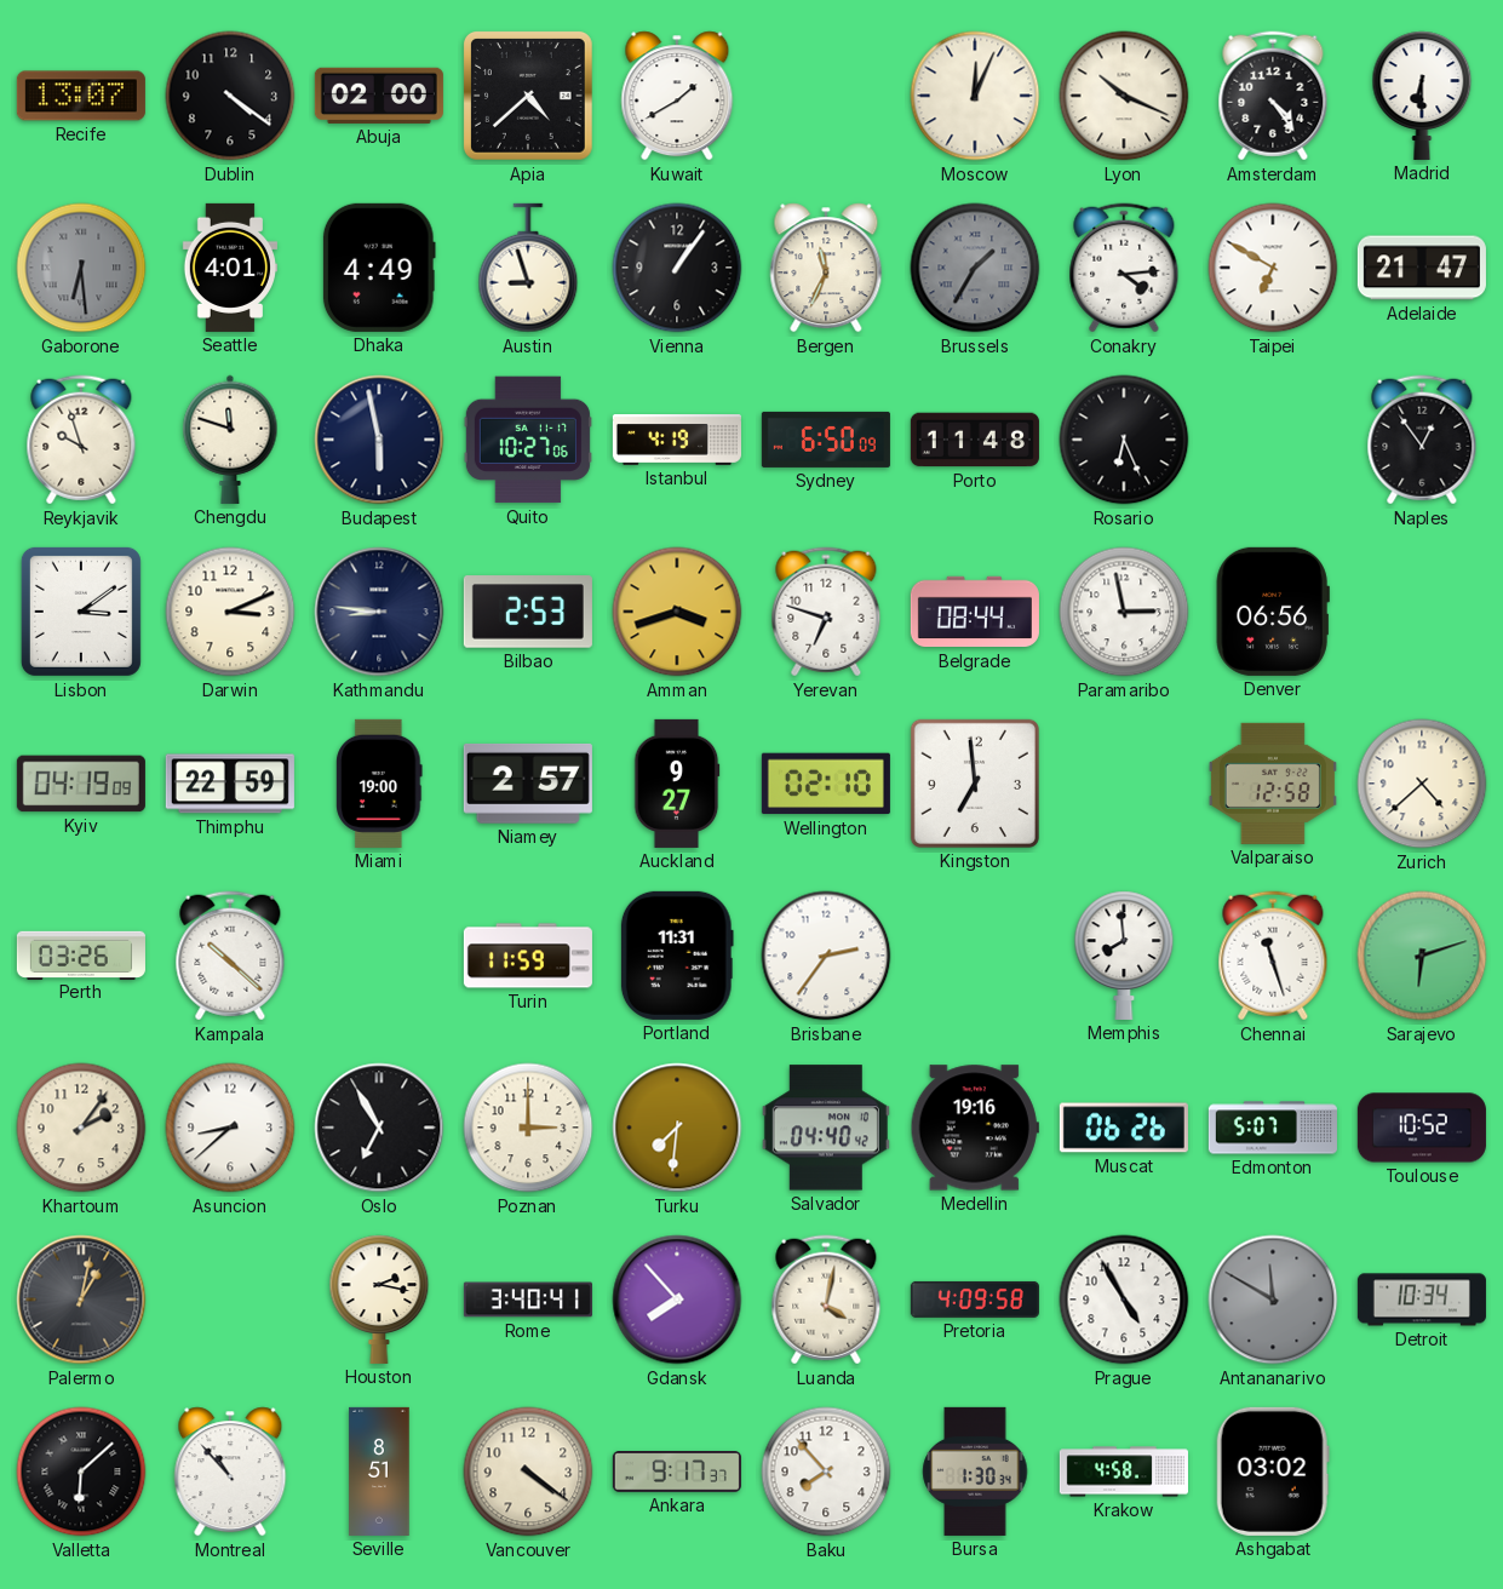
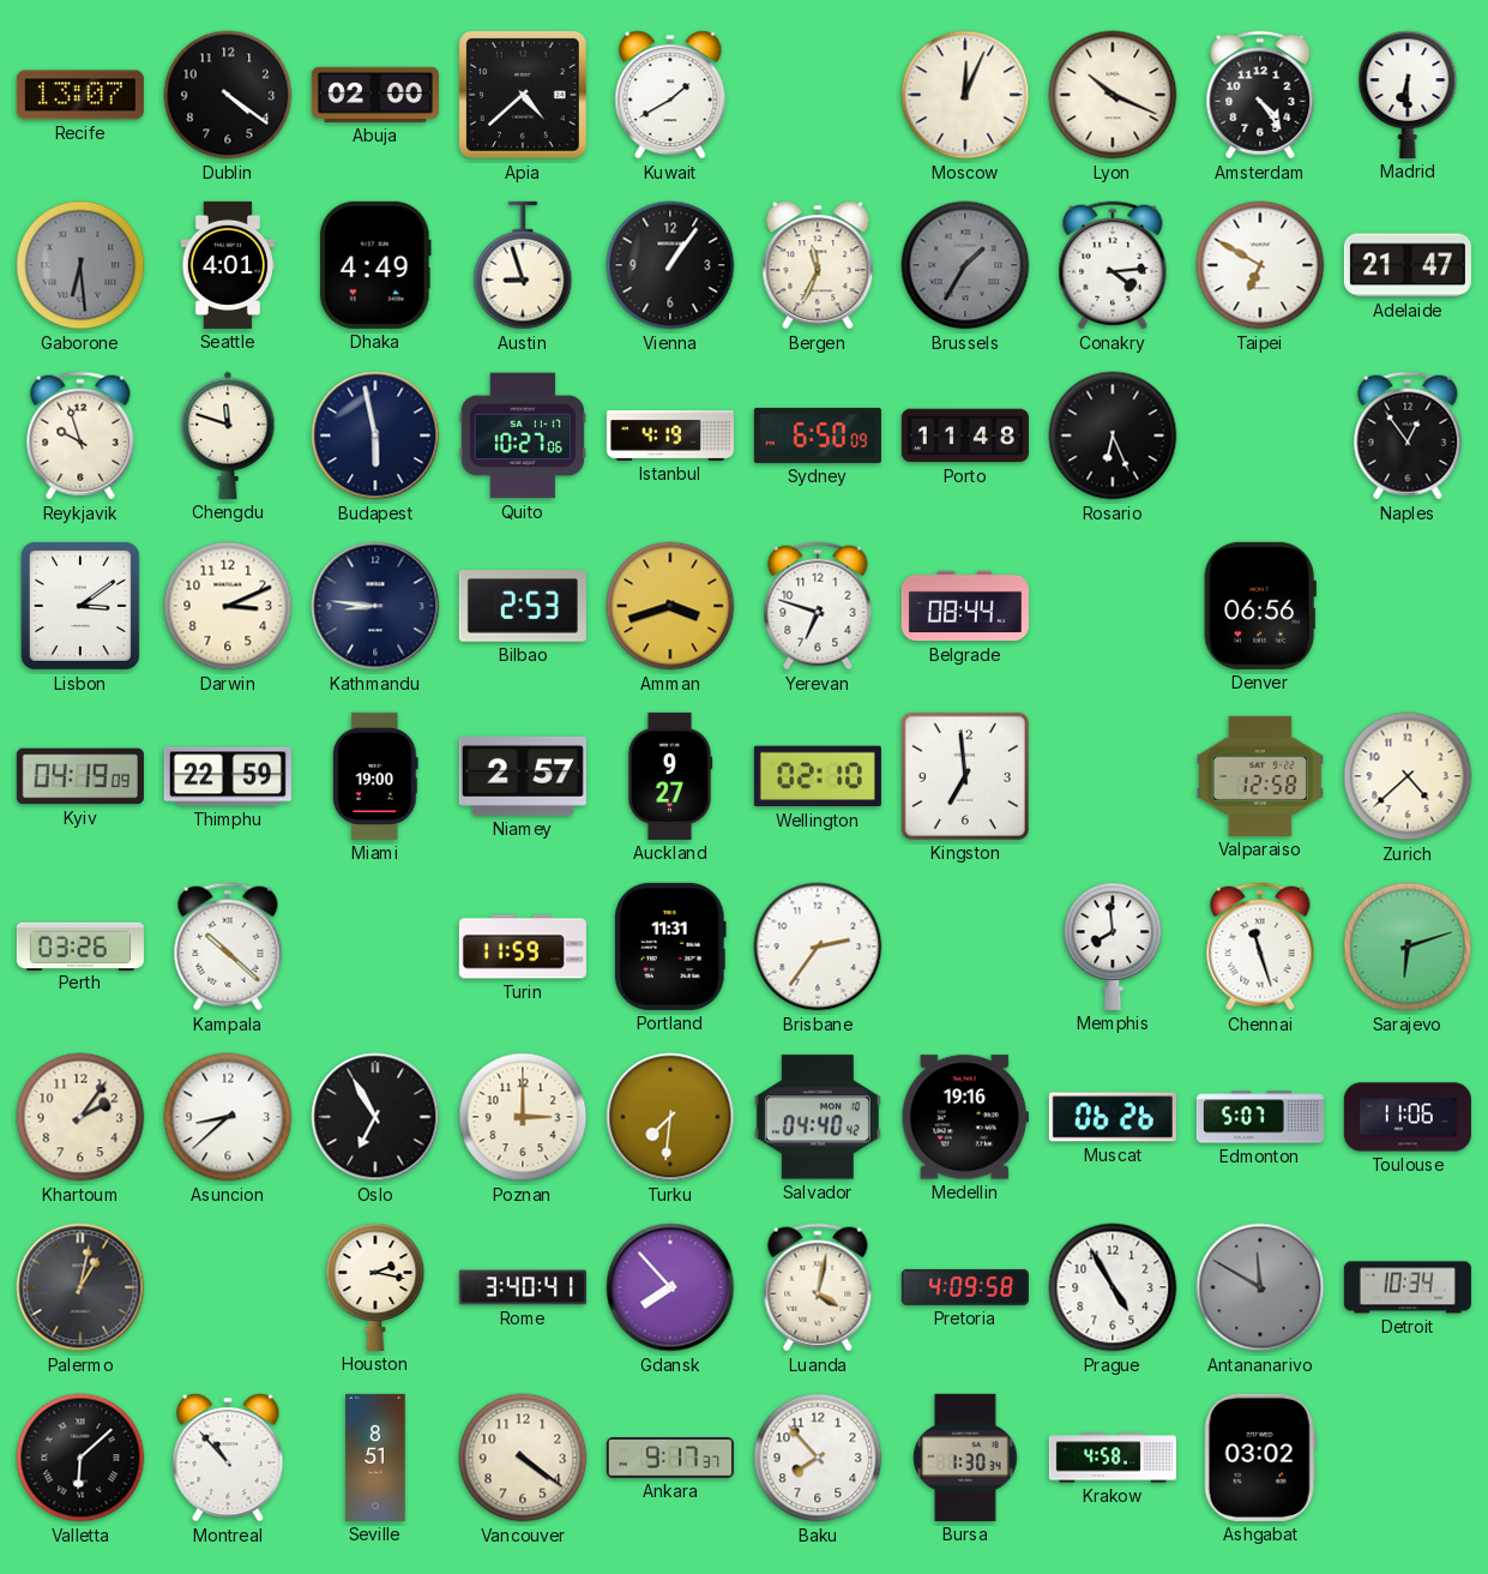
Paramaribo: 2:58 -> none
Toulouse: 10:52 -> 11:06
